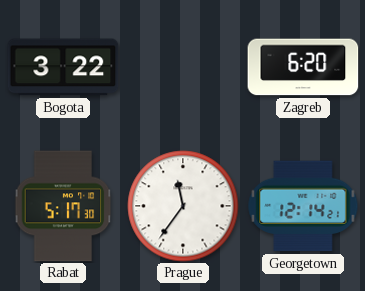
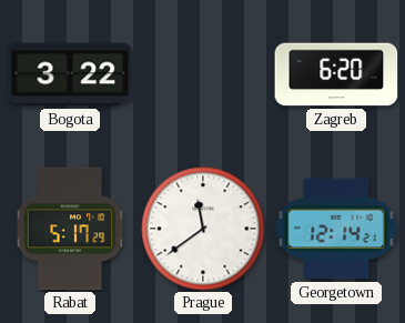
Rabat: 5:17:30 -> 5:17:29
Prague: 11:36 -> 11:39
